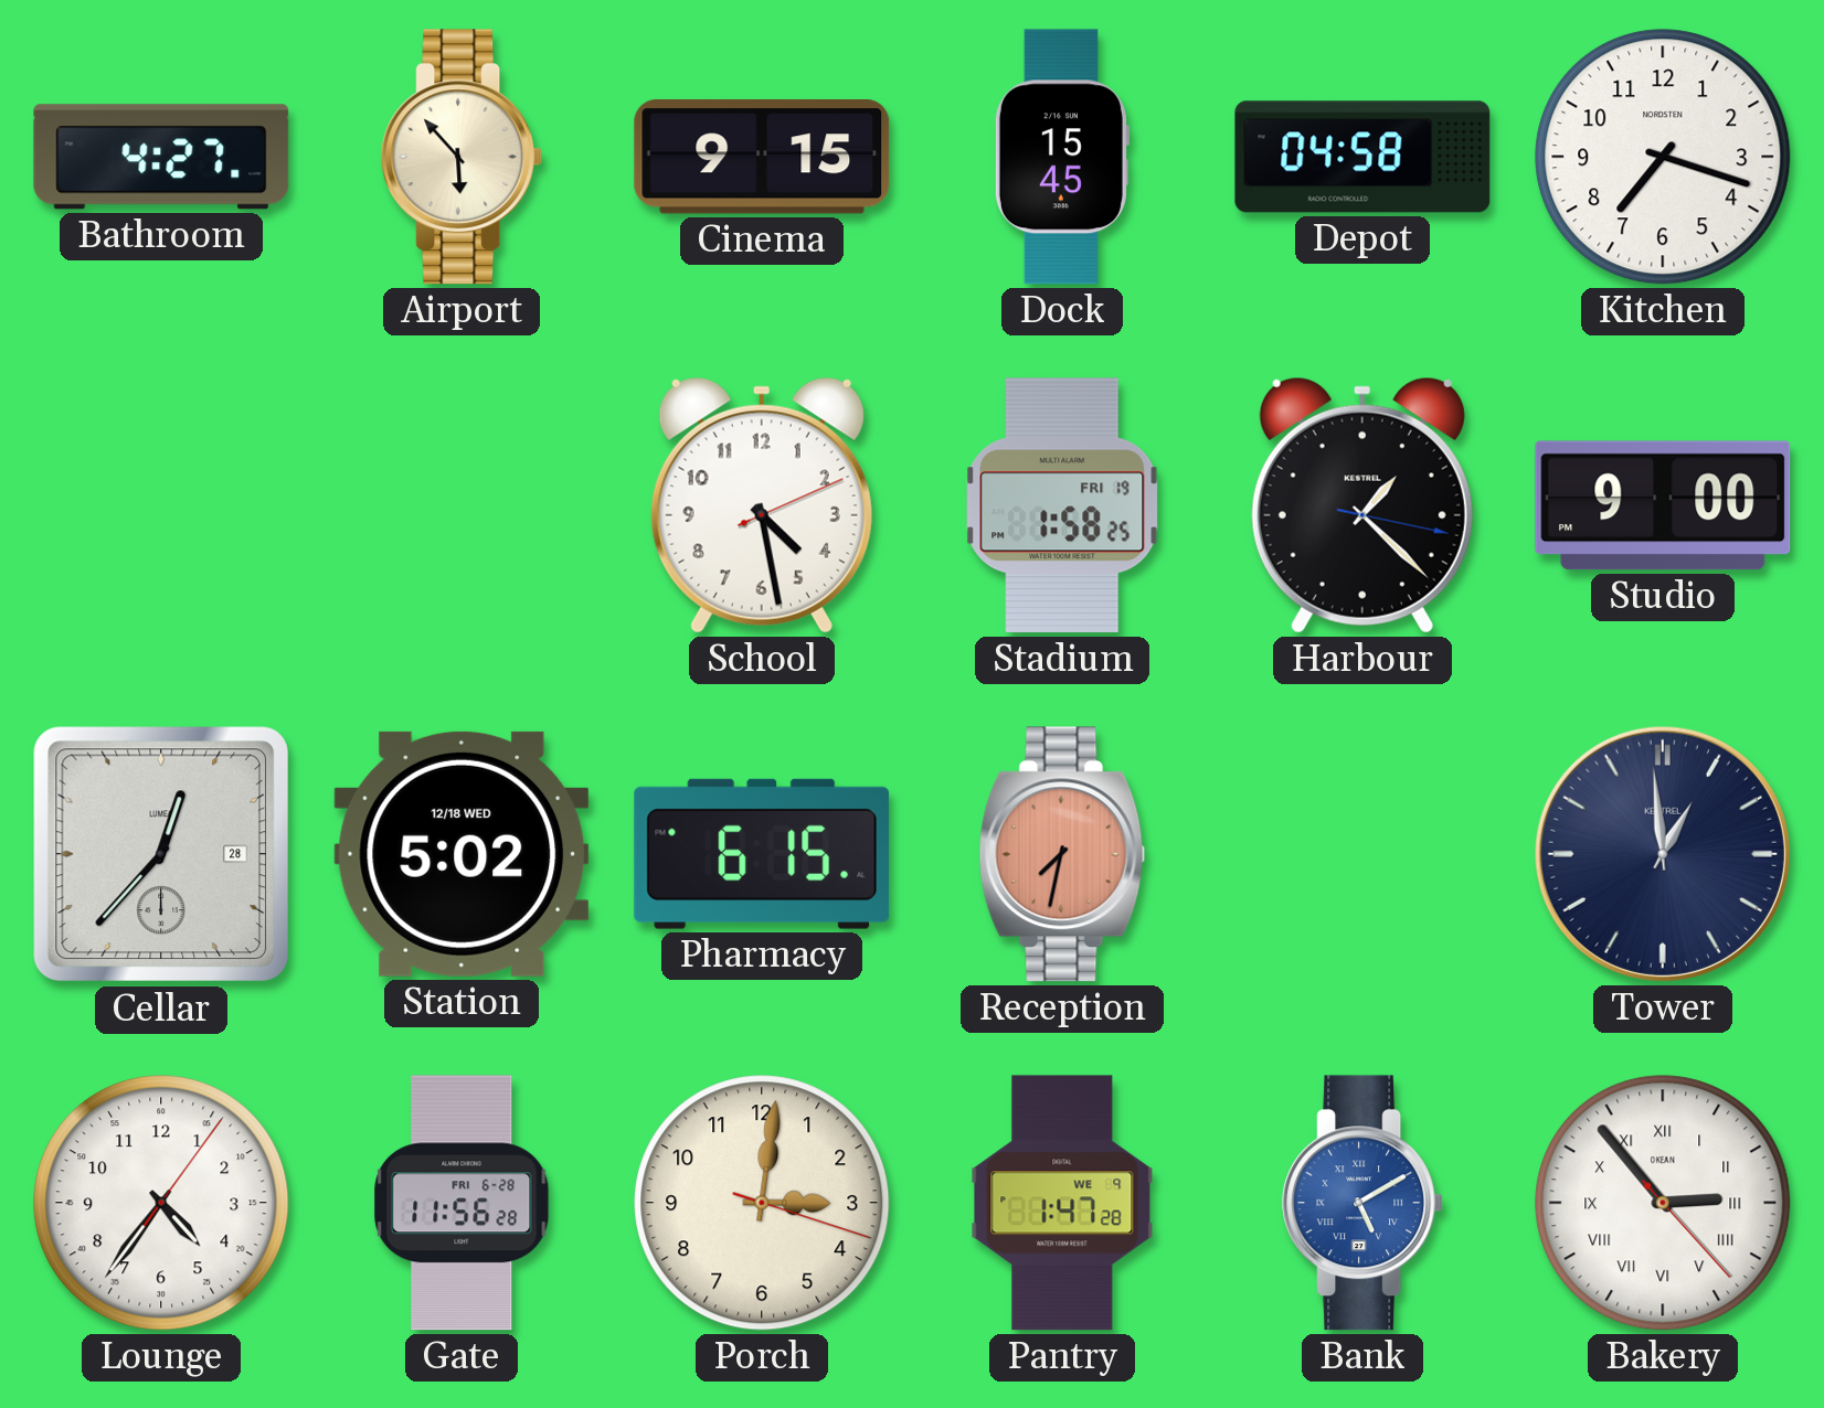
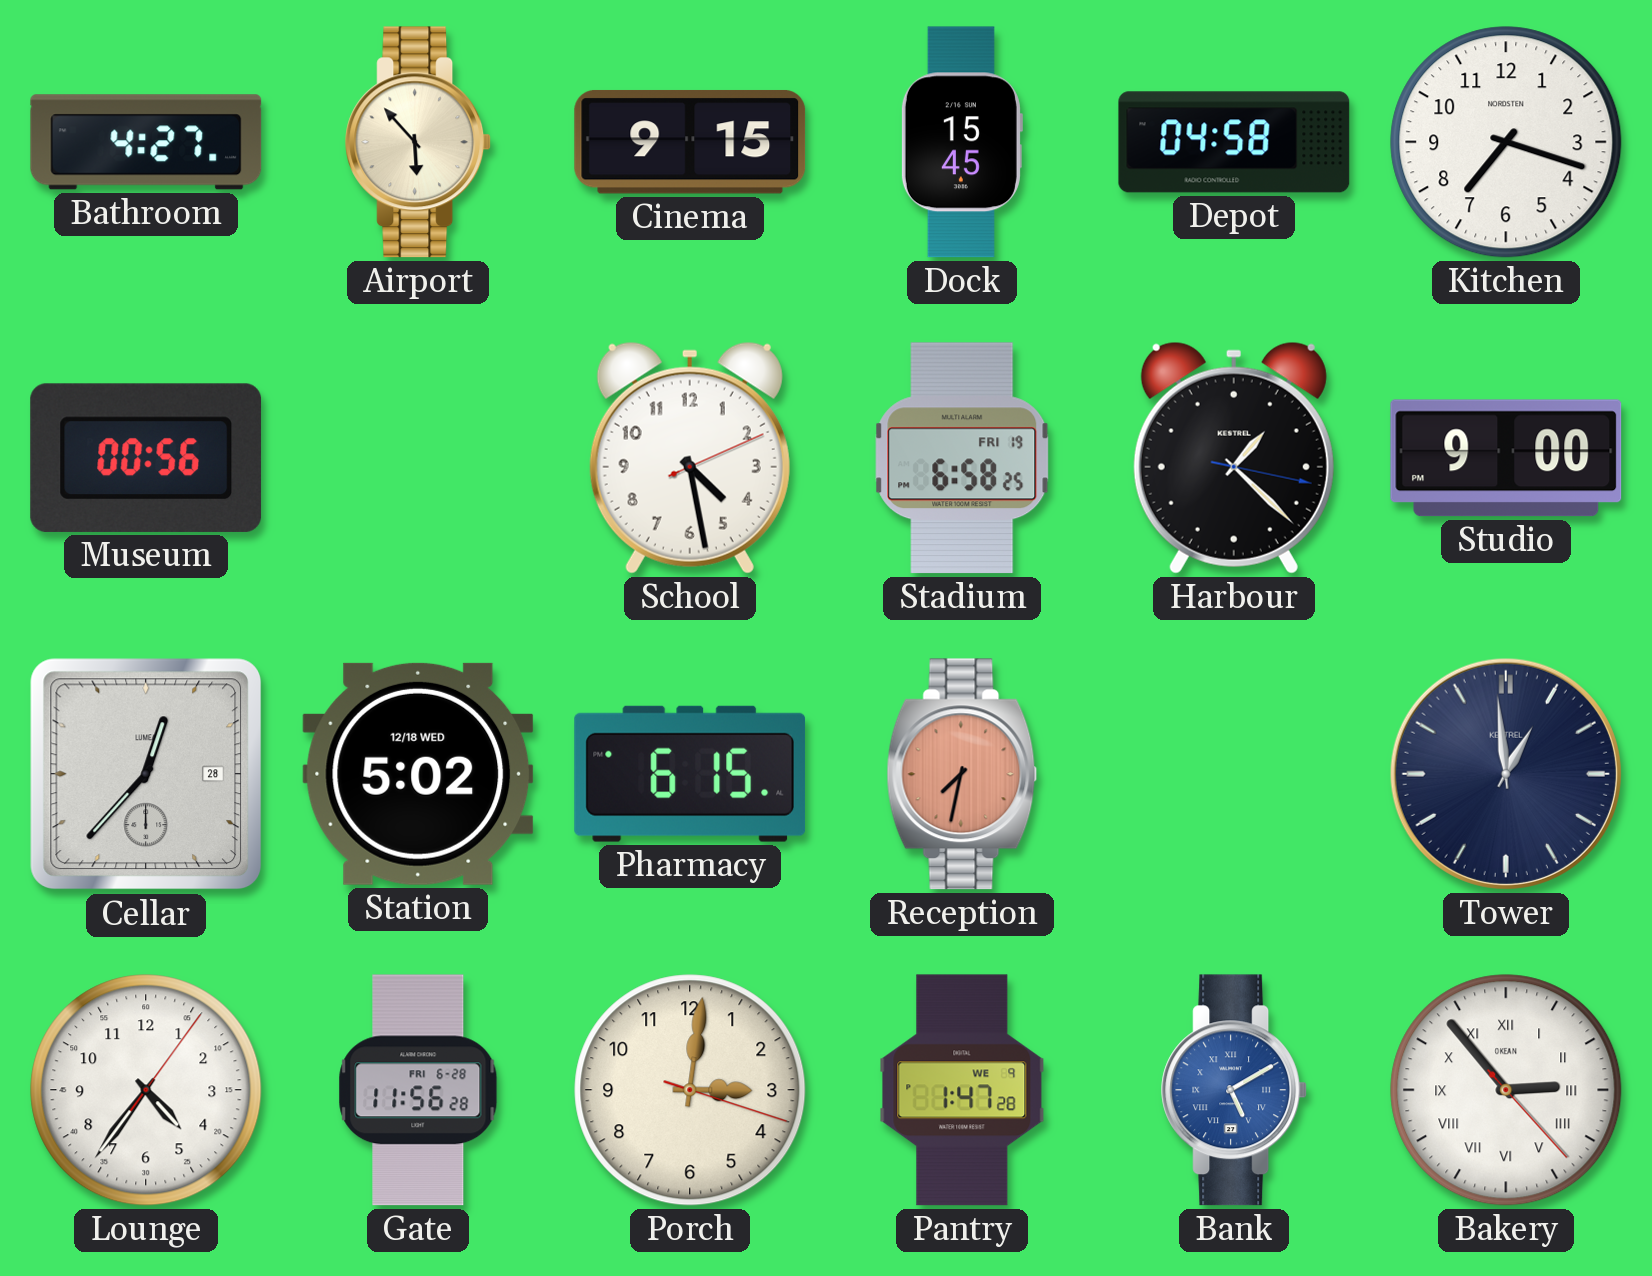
Museum: none -> 00:56
Stadium: 1:58 -> 6:58
